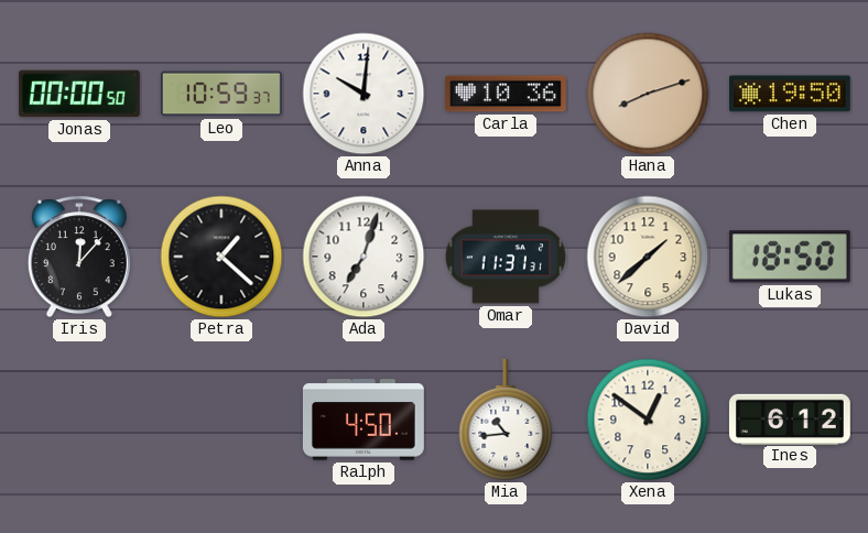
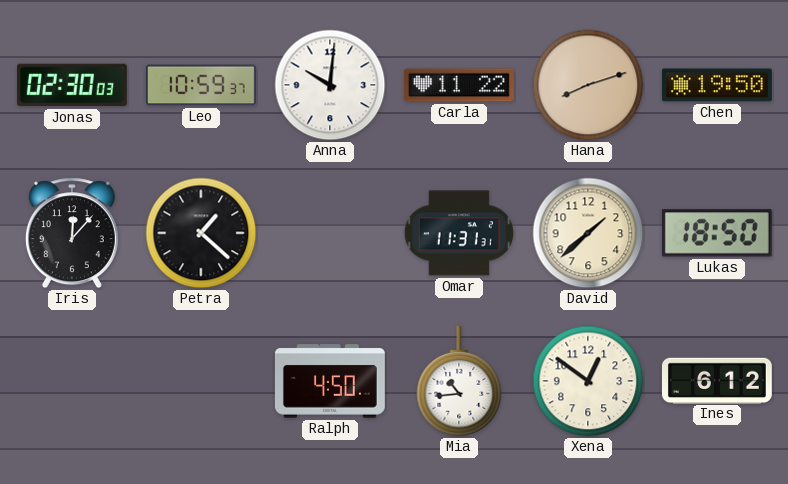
Jonas: 00:00 -> 02:30
Carla: 10:36 -> 11:22
Ada: 7:03 -> none
